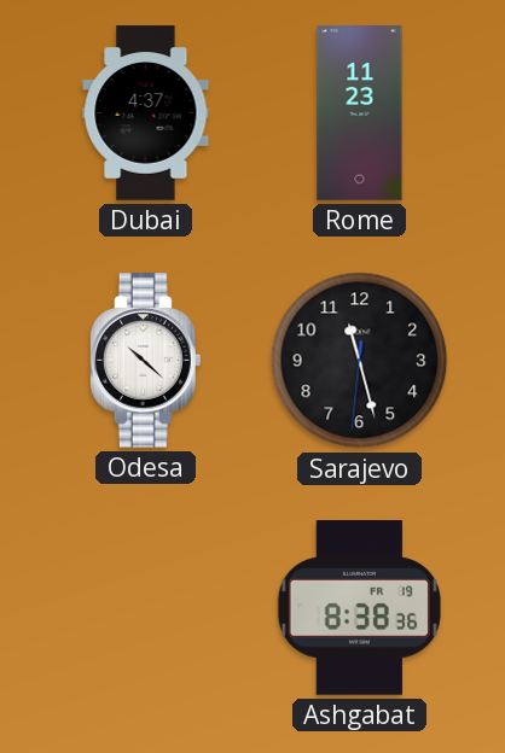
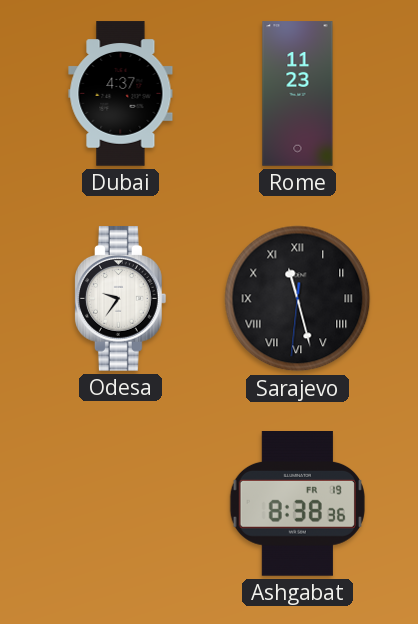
Odesa: 10:22 -> 9:36
Sarajevo numerals: Arabic -> Roman
